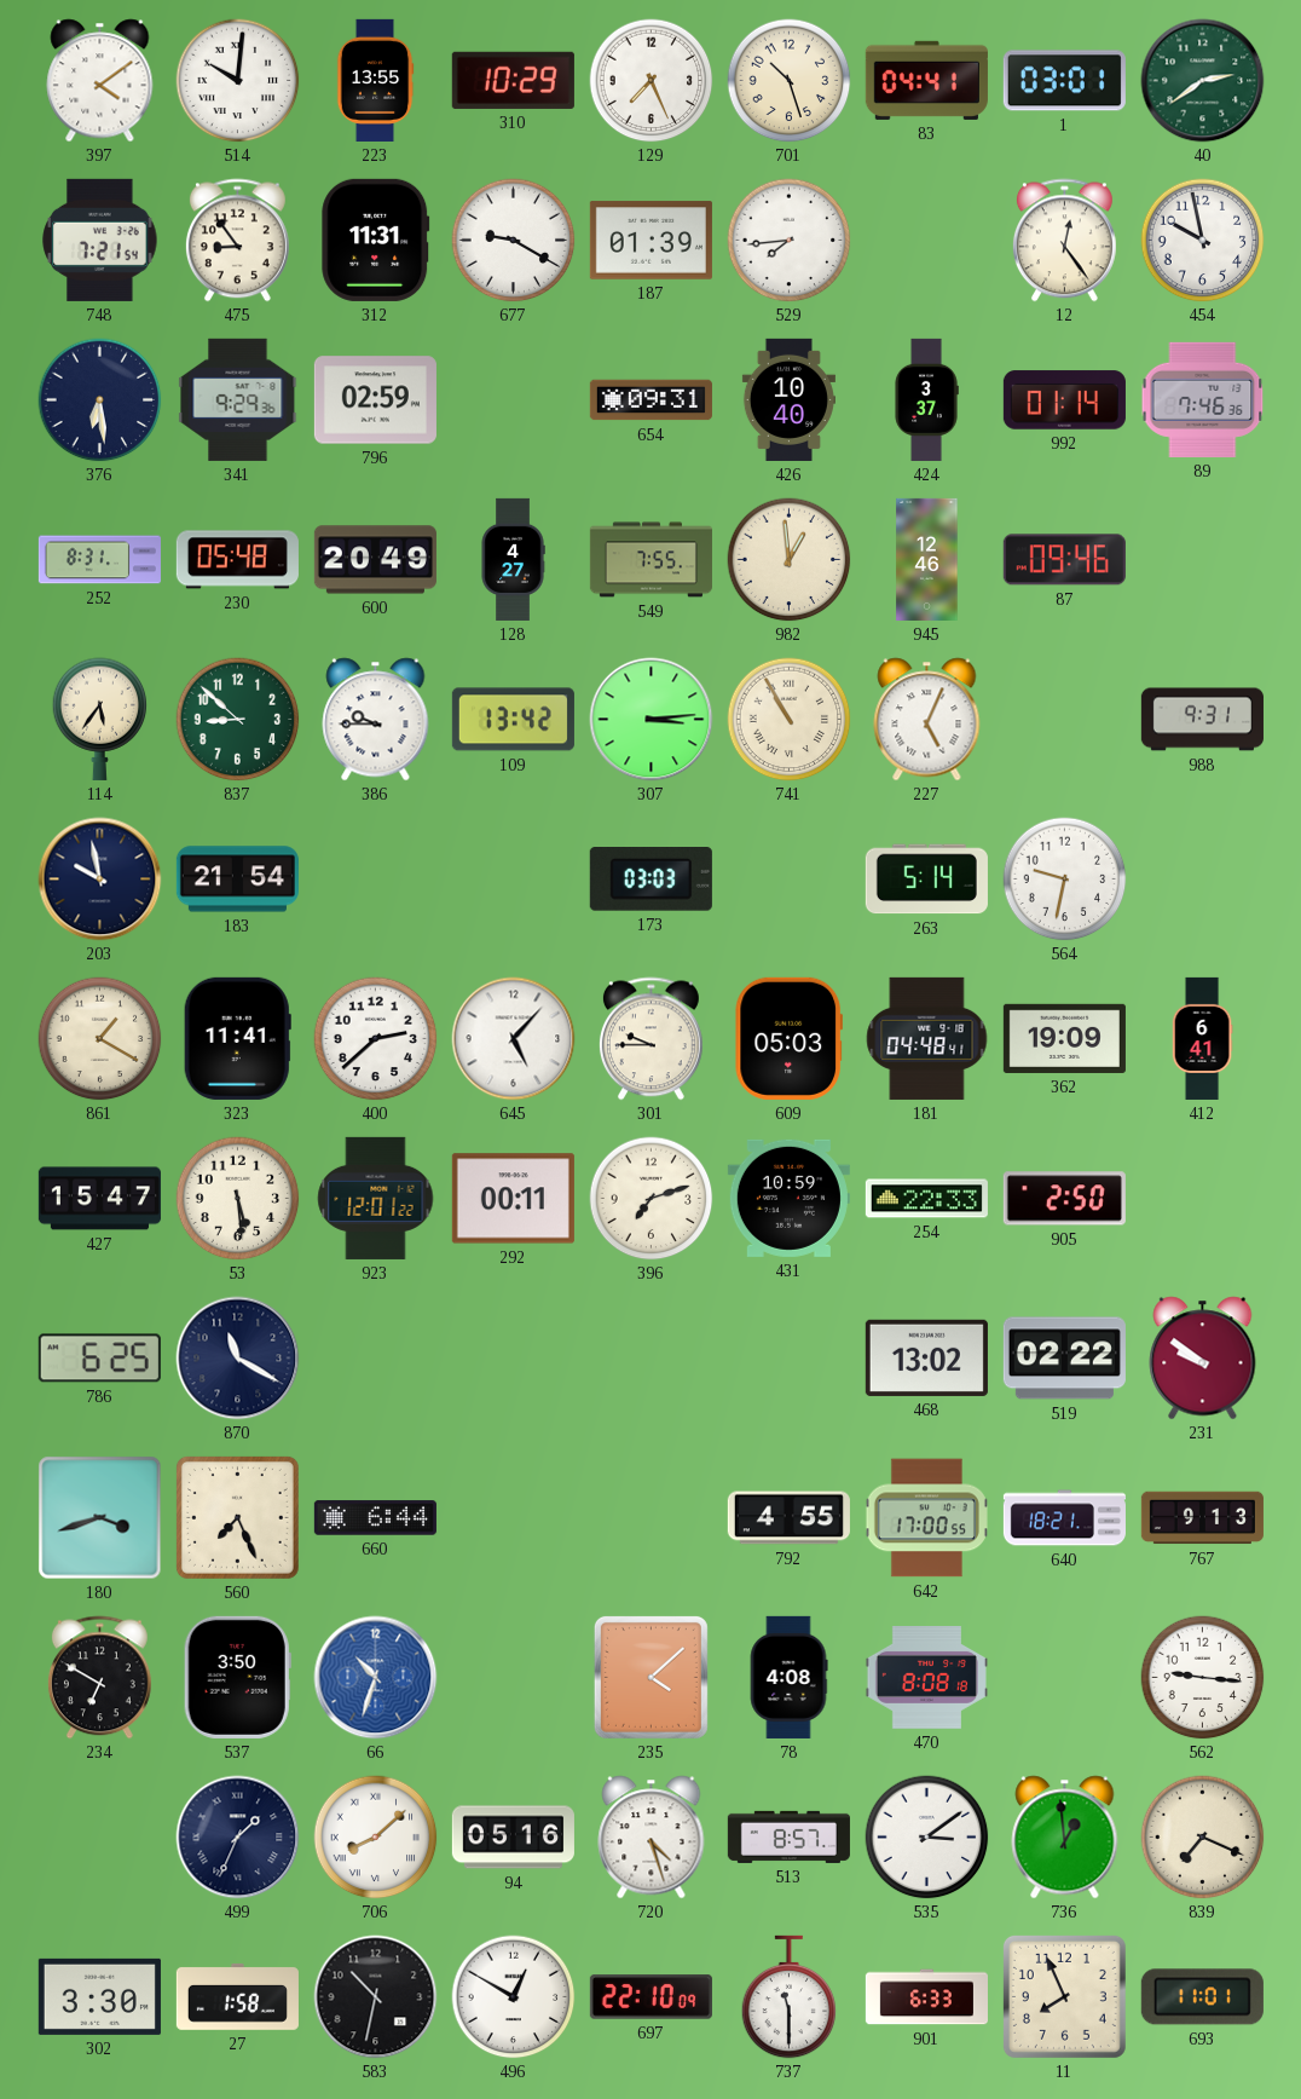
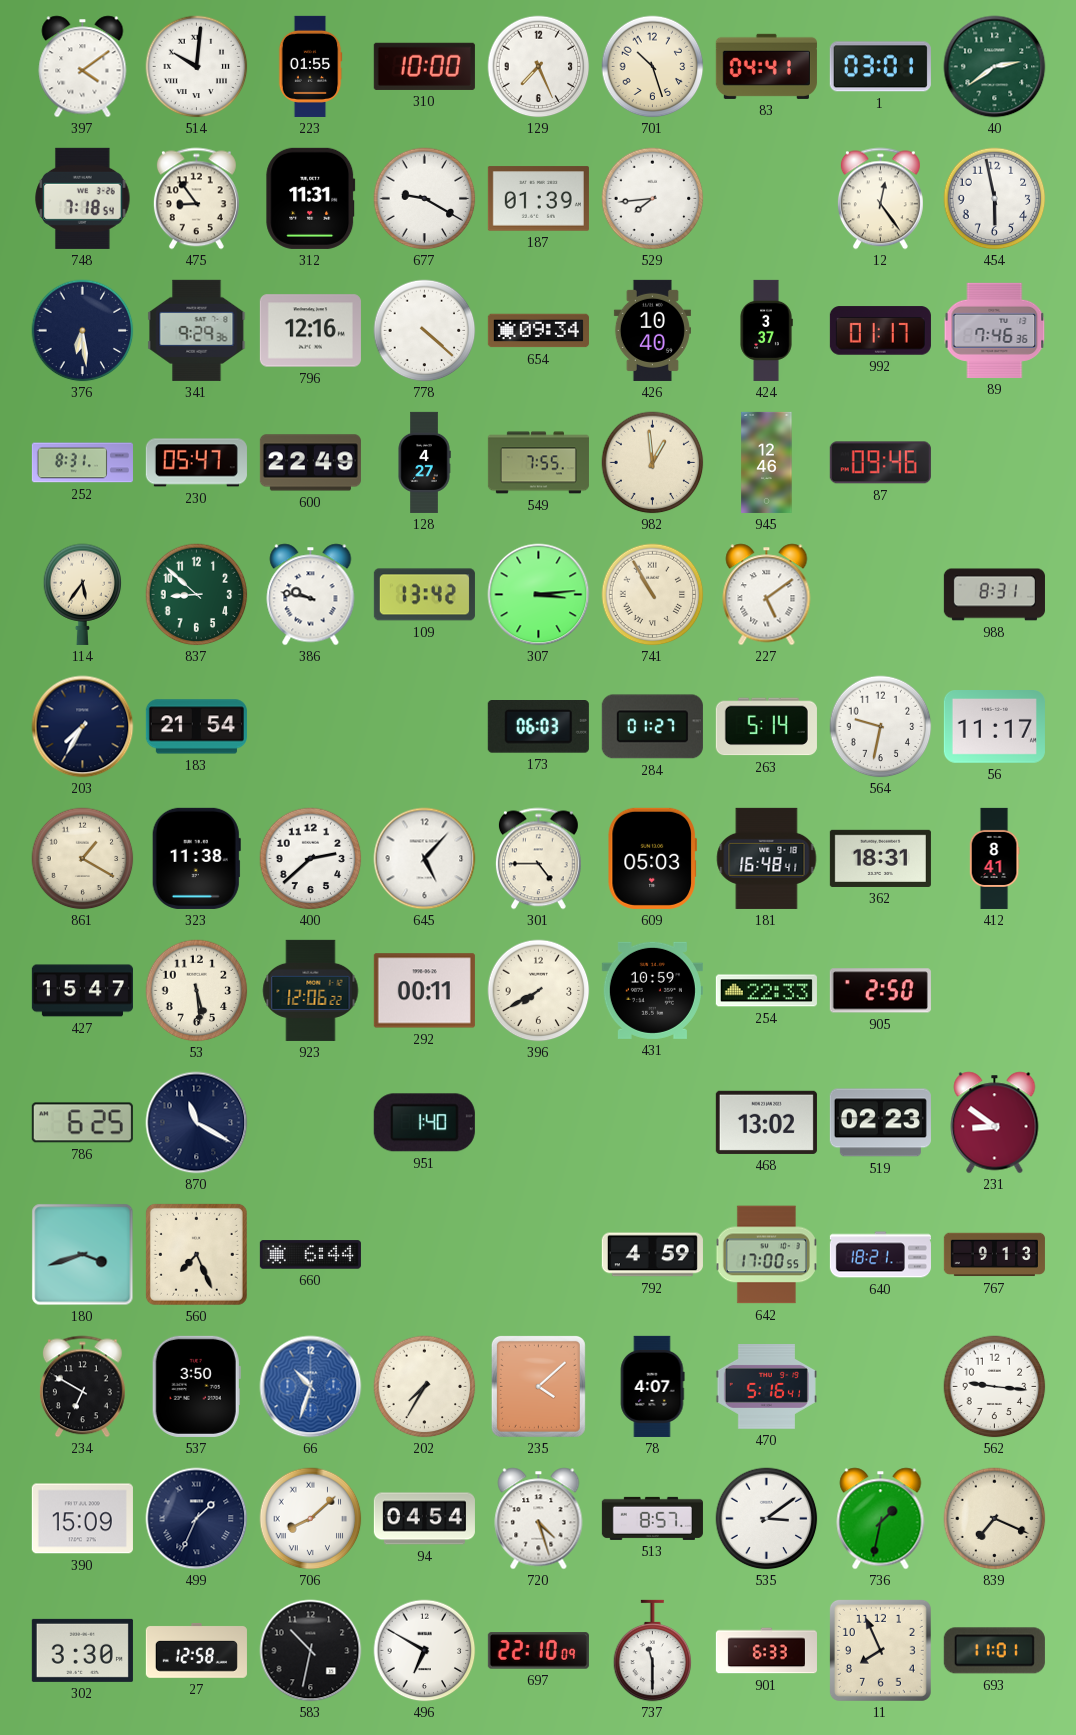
223: 13:55 -> 01:55
310: 10:29 -> 10:00
748: 7:21 -> 7:18
454: 9:58 -> 5:58
796: 02:59 -> 12:16
778: none -> 4:22
654: 09:31 -> 09:34
992: 01:14 -> 01:17
230: 05:48 -> 05:47
600: 20:49 -> 22:49
386: 9:45 -> 9:47
227: 5:04 -> 5:09
988: 9:31 -> 8:31
203: 9:58 -> 7:35
173: 03:03 -> 06:03
284: none -> 01:27
56: none -> 11:17
323: 11:41 -> 11:38
301: 9:45 -> 4:45
181: 04:48 -> 16:48
362: 19:09 -> 18:31
412: 6:41 -> 8:41
923: 12:01 -> 12:06
396: 7:12 -> 7:40
951: none -> 1:40
519: 02:22 -> 02:23
231: 9:51 -> 8:51
792: 4:55 -> 4:59
202: none -> 7:35
78: 4:08 -> 4:07
470: 8:08 -> 5:16
390: none -> 15:09
94: 05:16 -> 04:54
736: 12:59 -> 1:32
27: 1:58 -> 12:58
496: 12:50 -> 6:50
